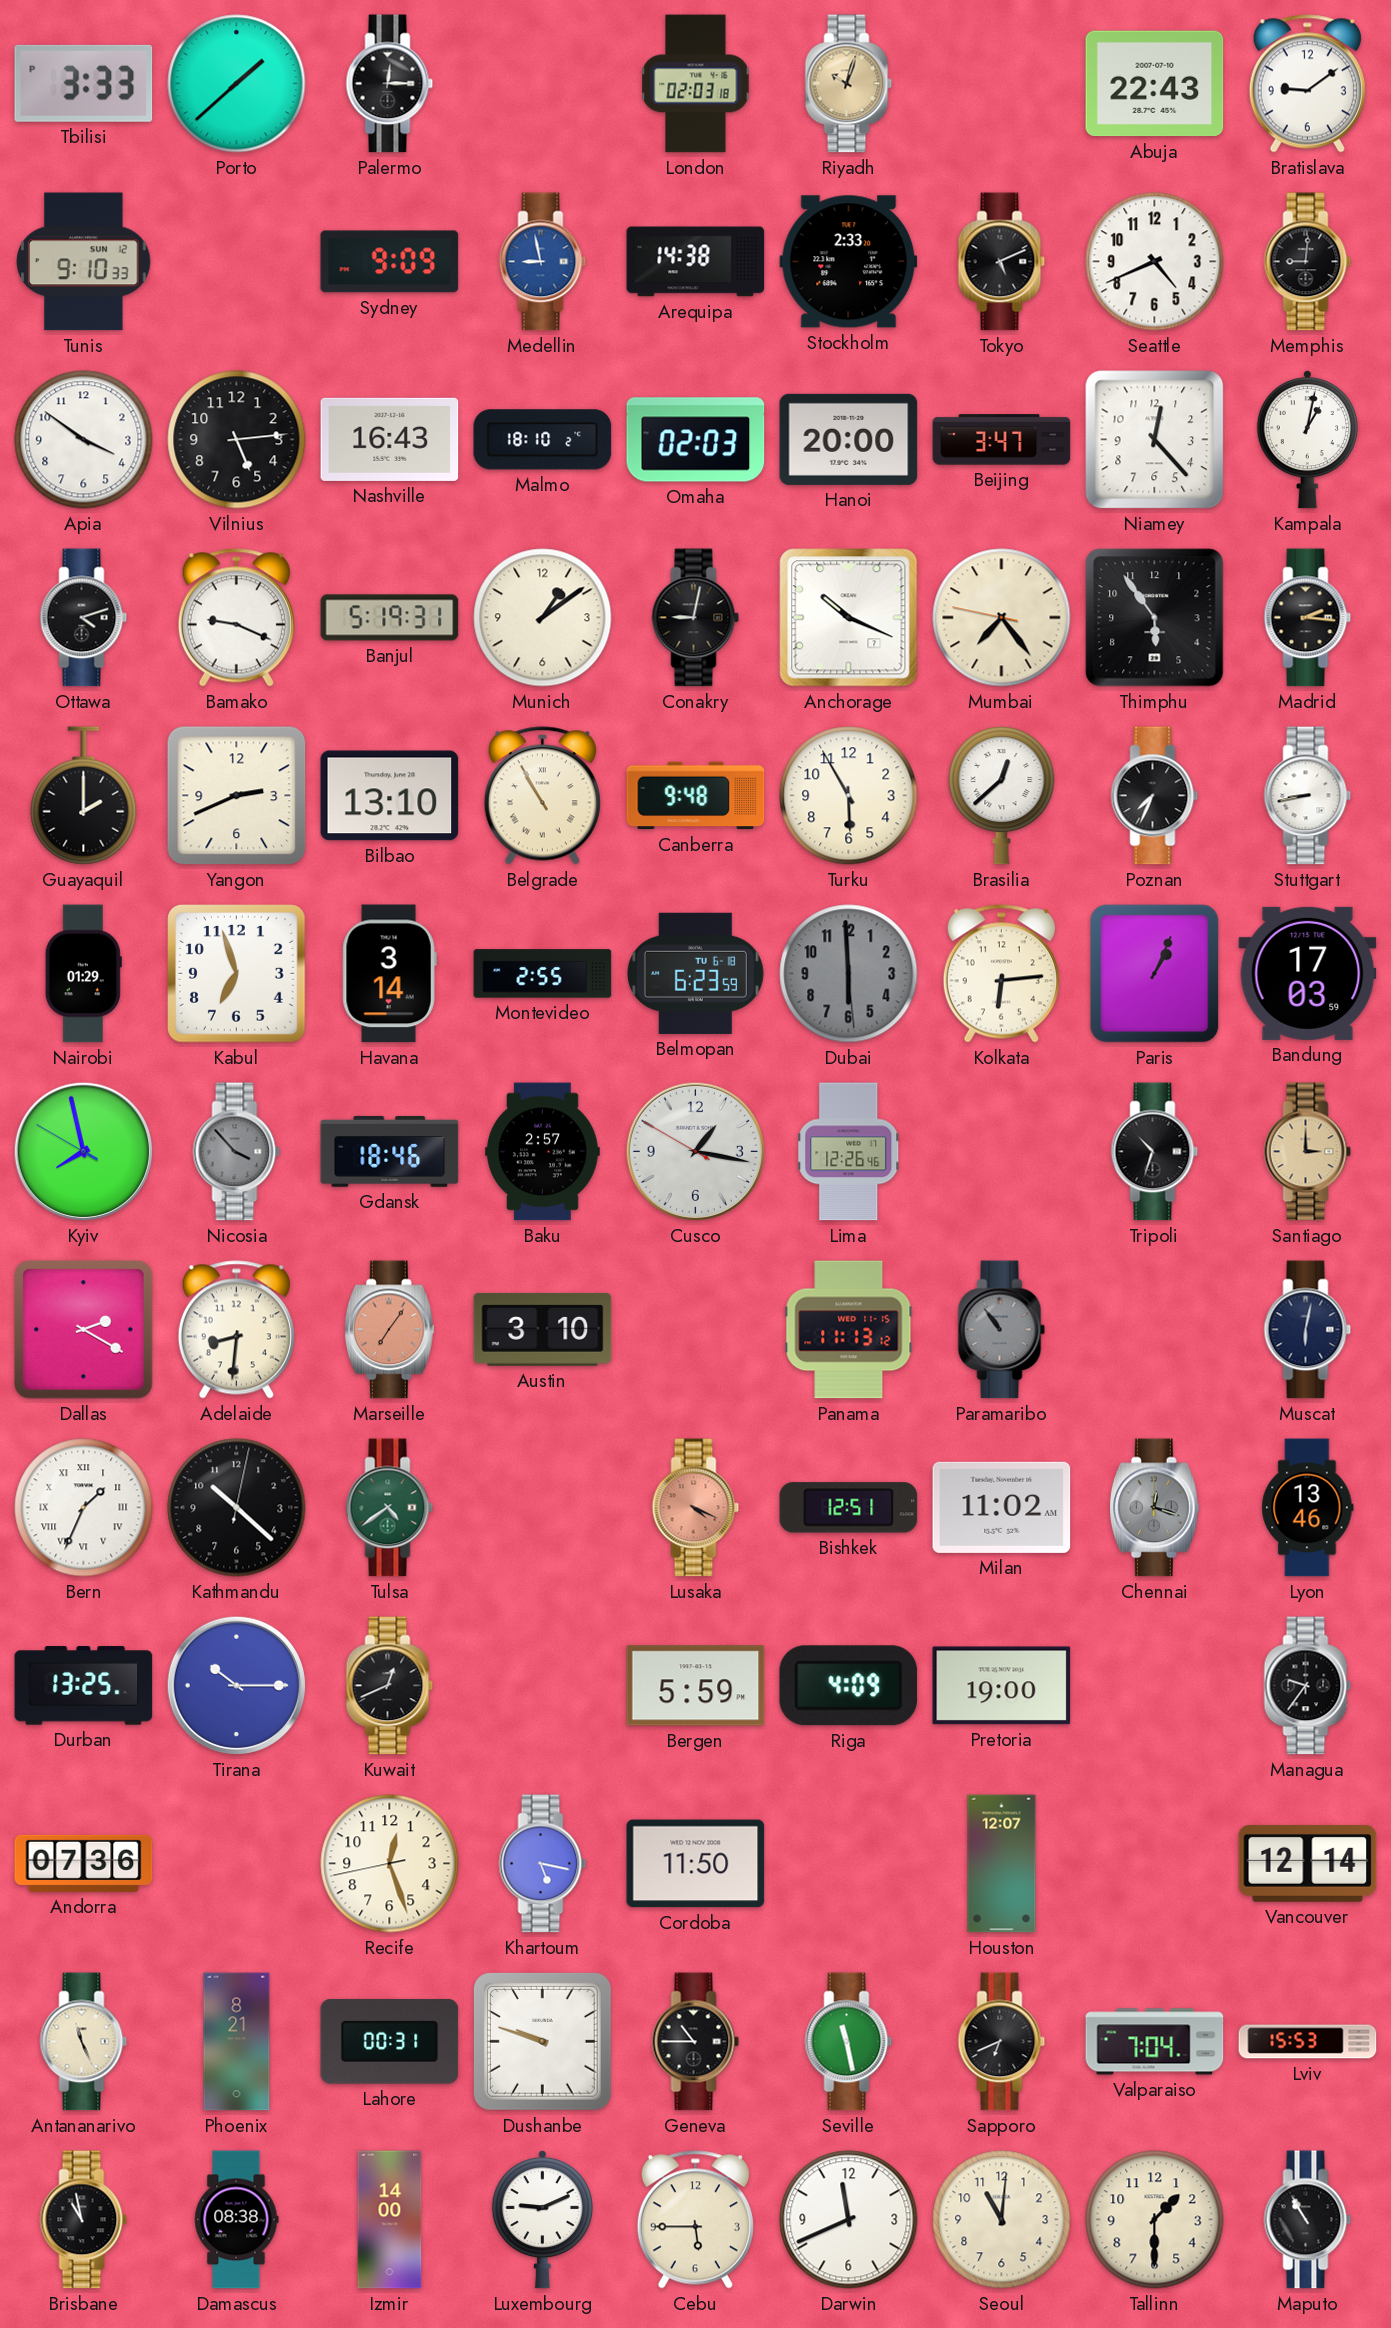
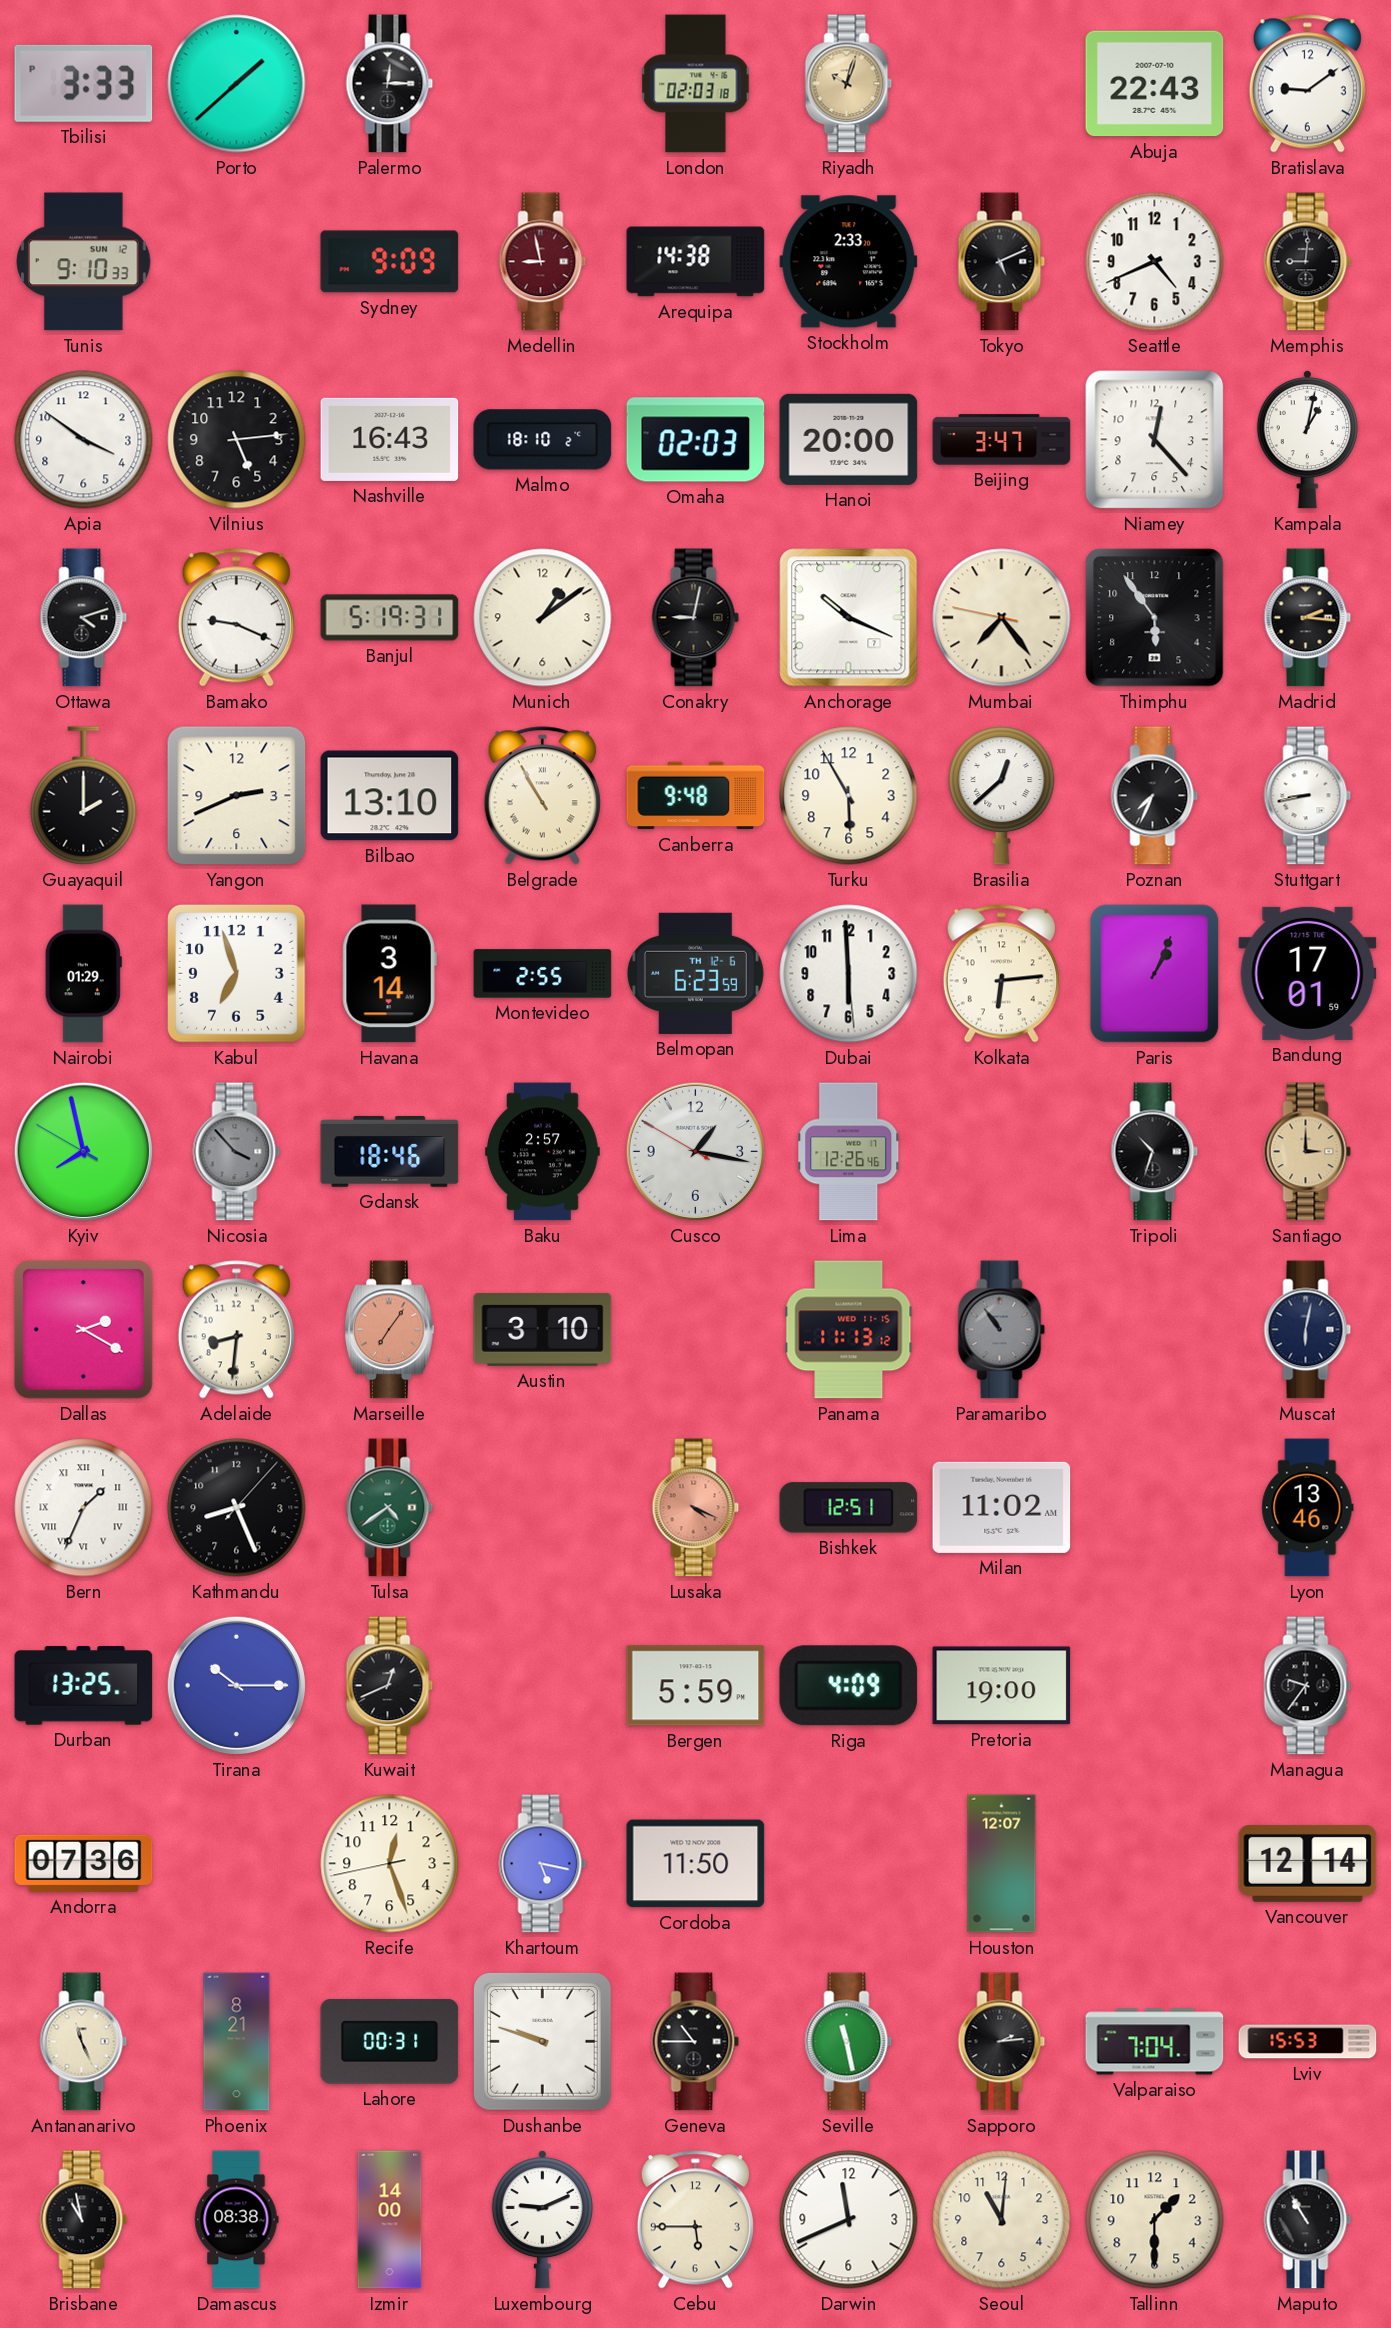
Medellin dial: blue -> burgundy
Belmopan date: TU 6-18 -> TH 12-6
Dubai dial: grey -> white
Bandung: 17:03 -> 17:01
Kathmandu: 10:22 -> 8:26
Chennai: 12:18 -> none
Sapporo: 6:41 -> 2:14
